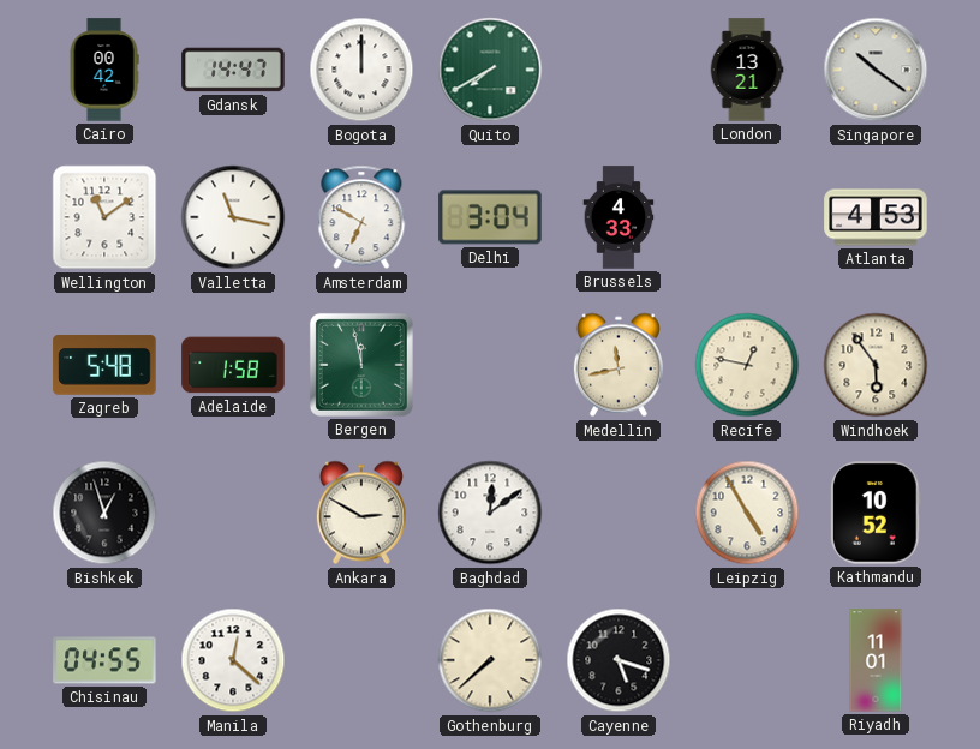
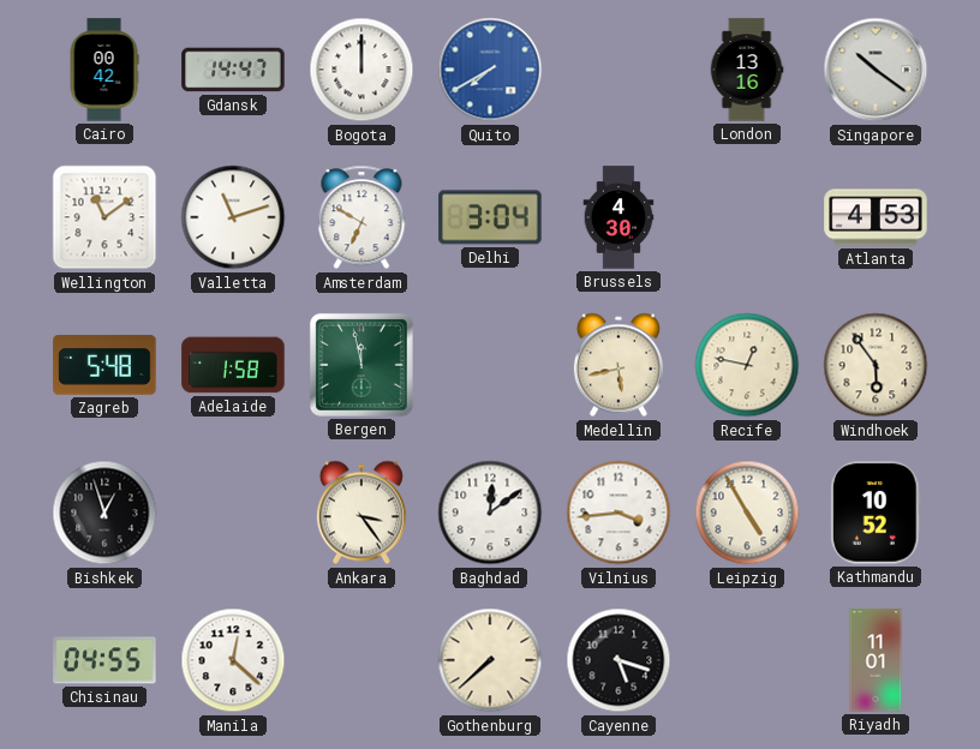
Quito dial: green -> blue
London: 13:21 -> 13:16
Valletta: 11:17 -> 11:12
Brussels: 4:33 -> 4:30
Medellin: 11:43 -> 5:43
Ankara: 2:50 -> 3:24
Vilnius: none -> 3:44
